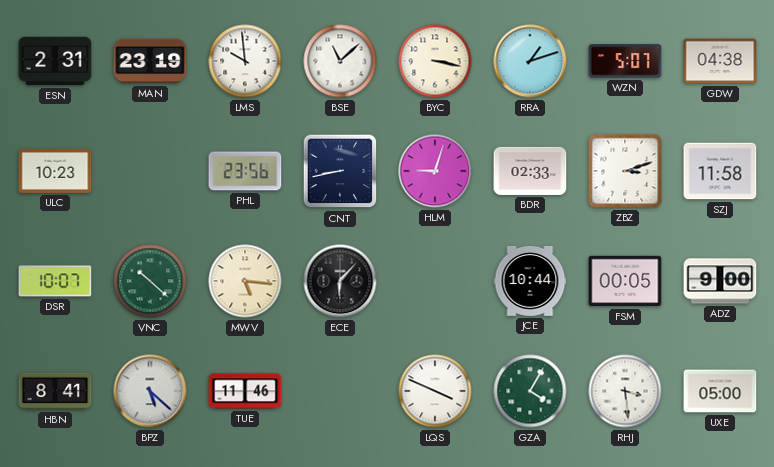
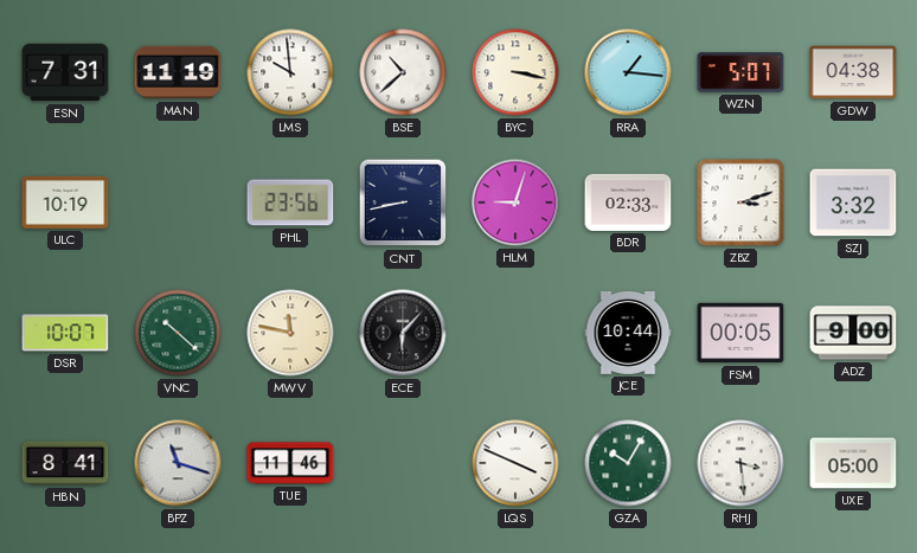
ESN: 2:31 -> 7:31
MAN: 23:19 -> 11:19
BSE: 11:08 -> 10:38
RRA: 1:12 -> 1:16
ULC: 10:23 -> 10:19
SZJ: 11:58 -> 3:32
MWV: 5:16 -> 11:47
BPZ: 5:22 -> 11:18
GZA: 4:05 -> 10:05
